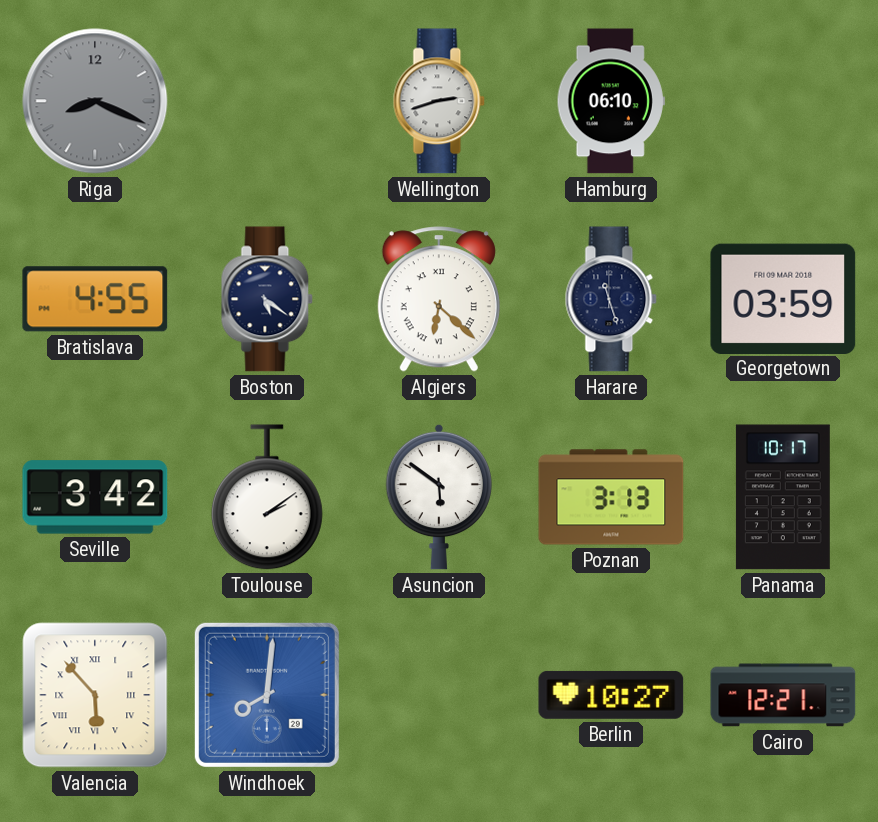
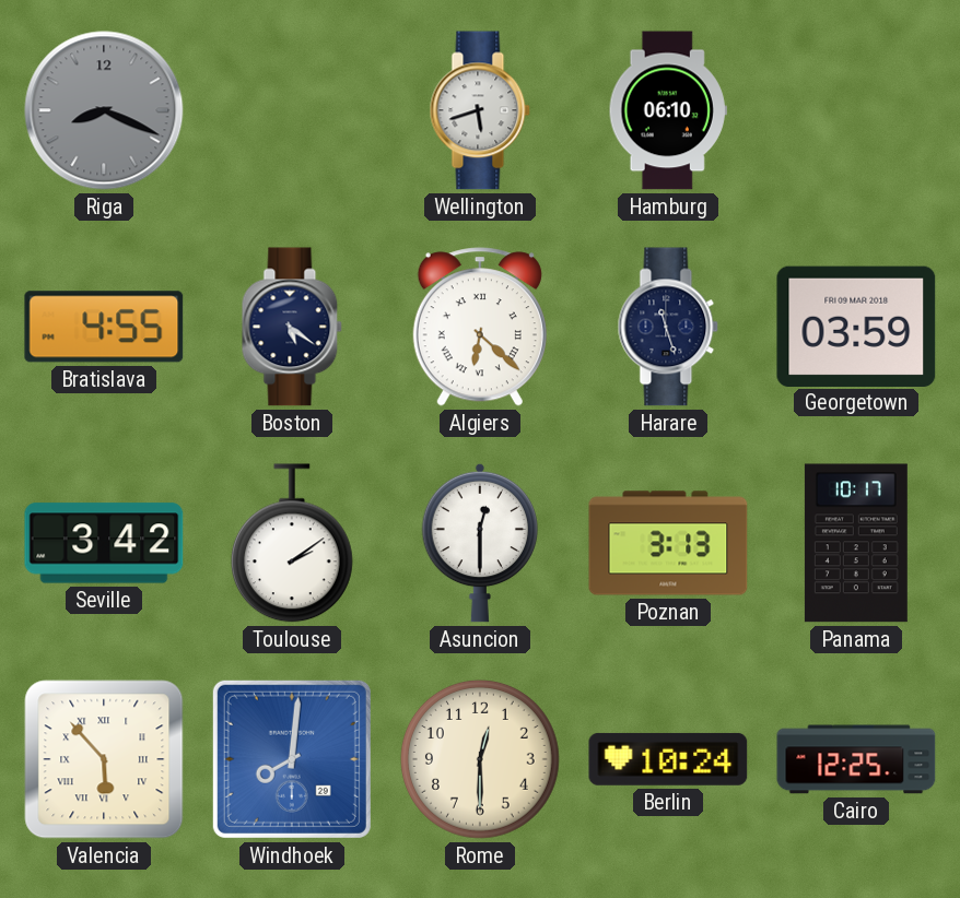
Wellington: 2:42 -> 5:42
Asuncion: 5:51 -> 12:30
Rome: none -> 12:30
Berlin: 10:27 -> 10:24
Cairo: 12:21 -> 12:25
